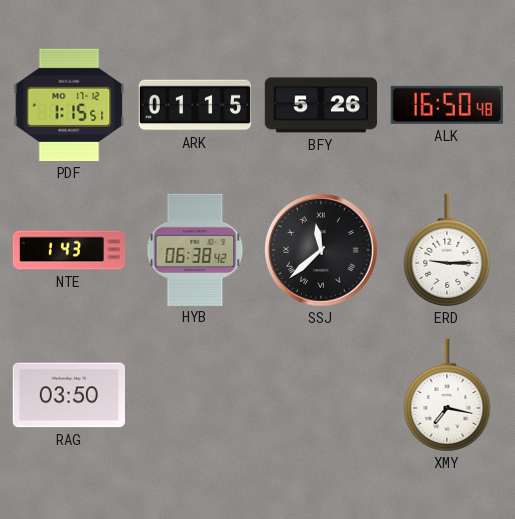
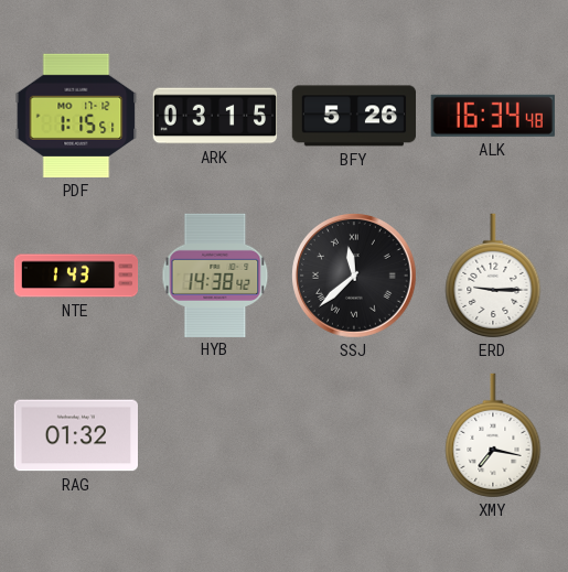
ARK: 01:15 -> 03:15
ALK: 16:50 -> 16:34
HYB: 06:38 -> 14:38
RAG: 03:50 -> 01:32
